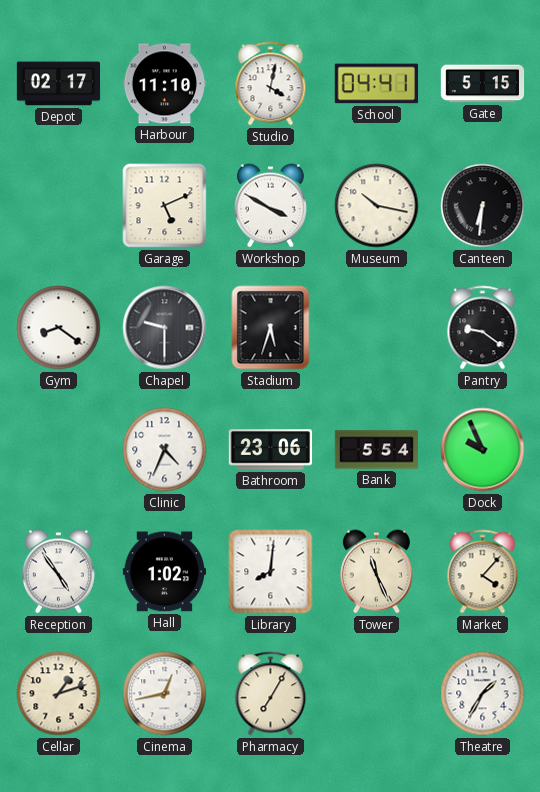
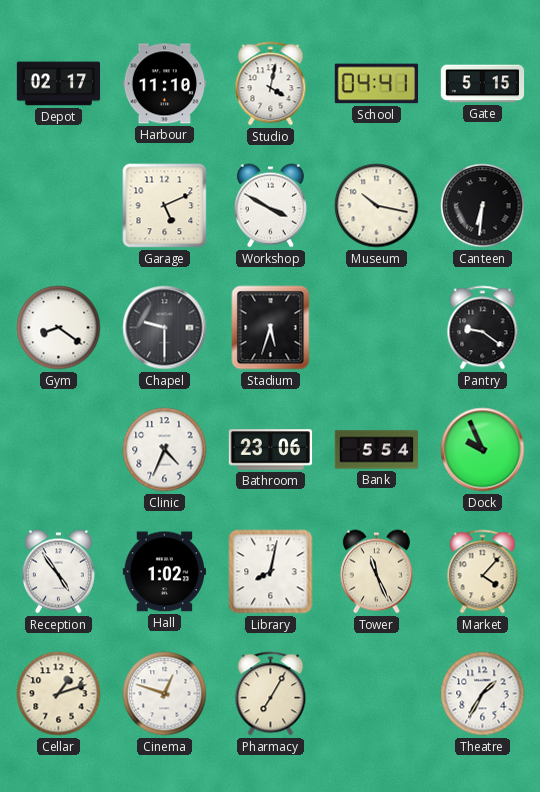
Library: 8:01 -> 8:02
Cinema: 12:43 -> 12:48
